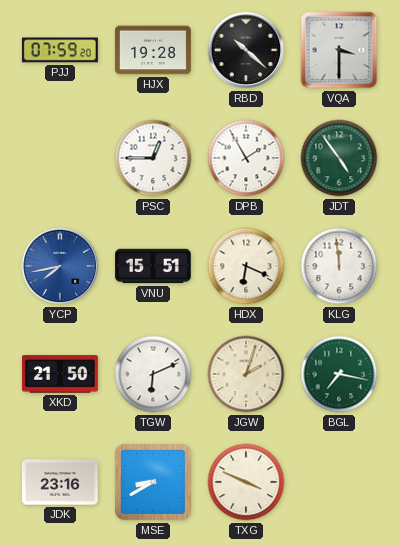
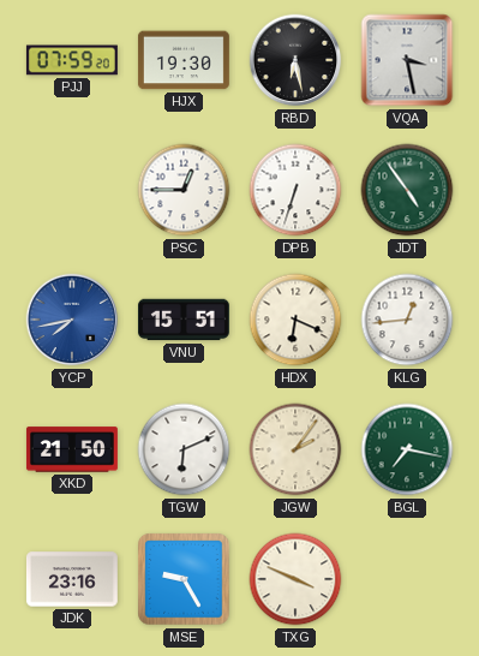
HJX: 19:28 -> 19:30
RBD: 10:22 -> 6:28
VQA: 3:30 -> 3:28
DPB: 1:55 -> 6:33
KLG: 11:59 -> 12:44
JGW: 2:03 -> 2:06
MSE: 8:40 -> 9:25
